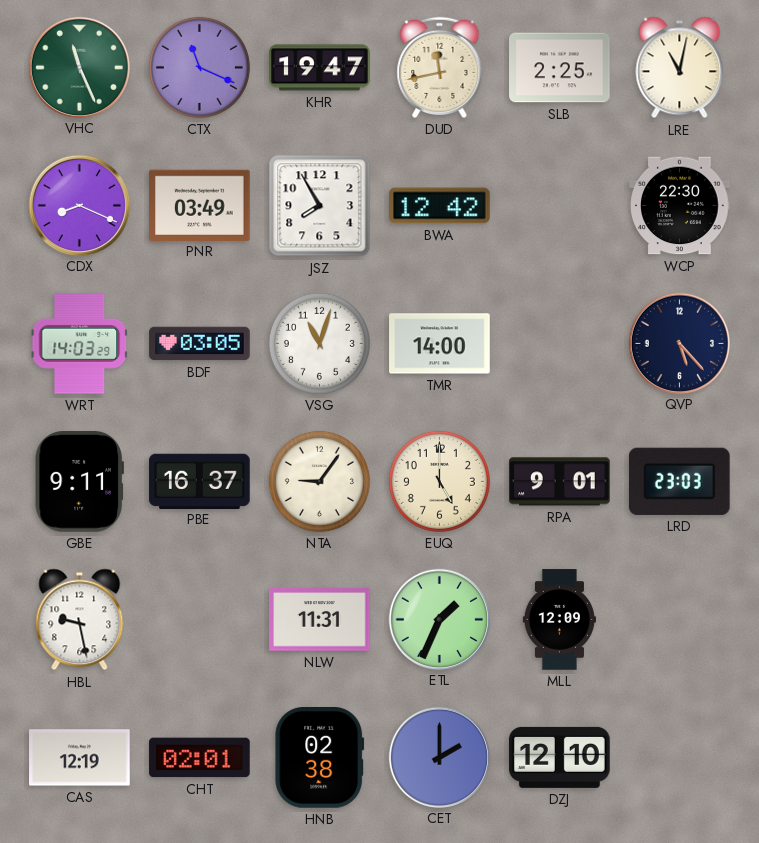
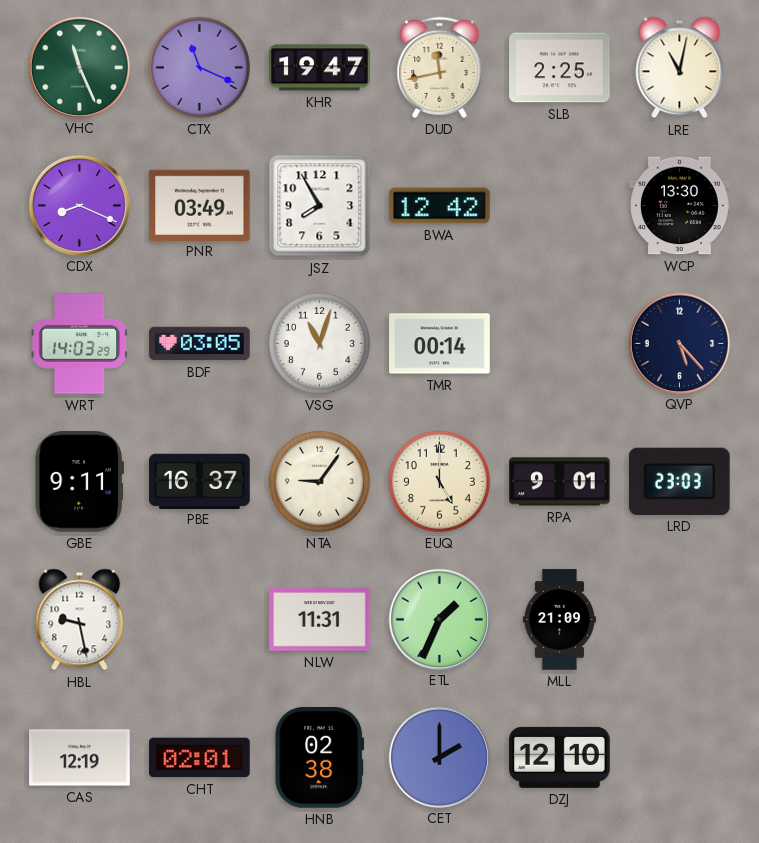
WCP: 22:30 -> 13:30
TMR: 14:00 -> 00:14
MLL: 12:09 -> 21:09
